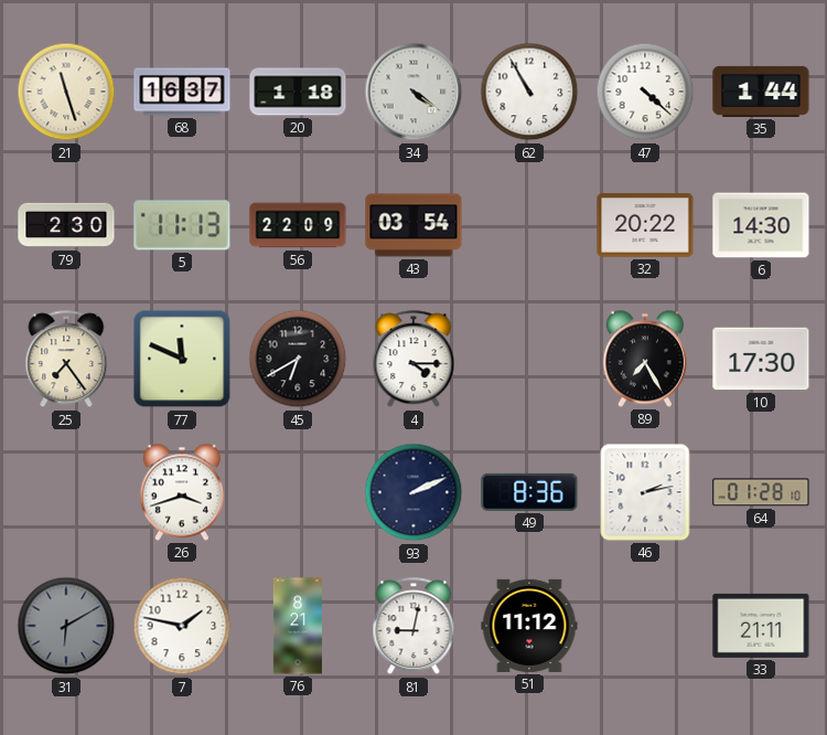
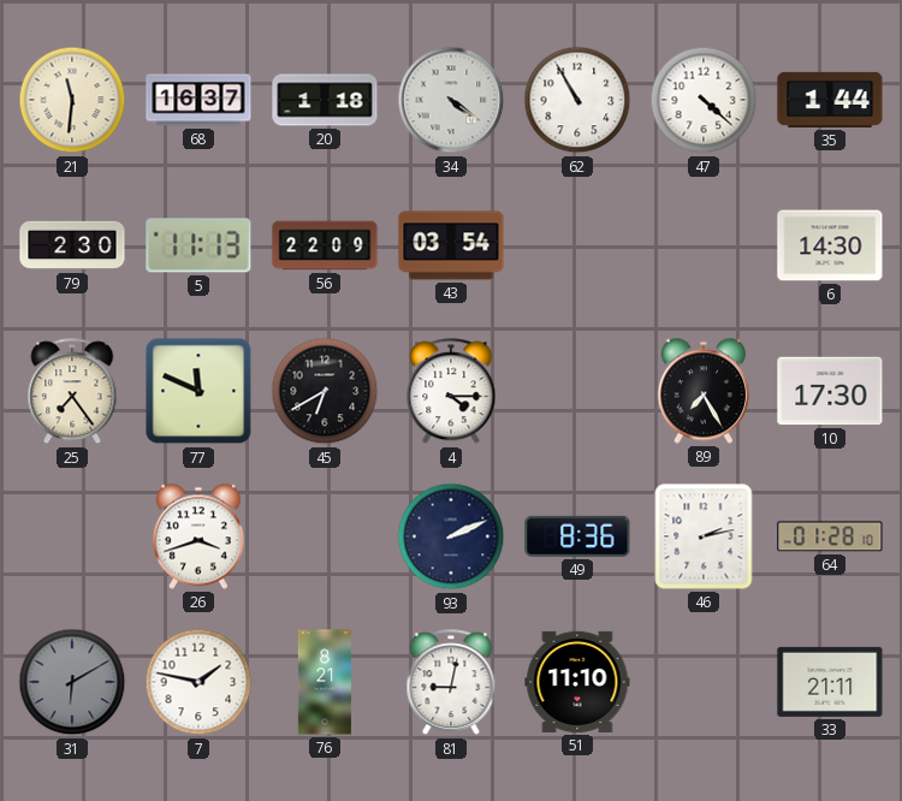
21: 11:27 -> 11:31
32: 20:22 -> none
51: 11:12 -> 11:10
